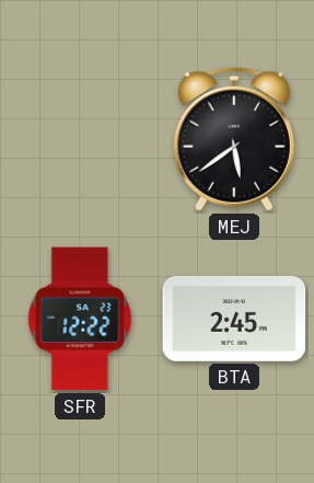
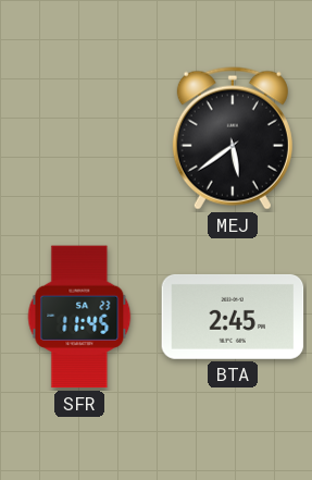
SFR: 12:22 -> 11:45
